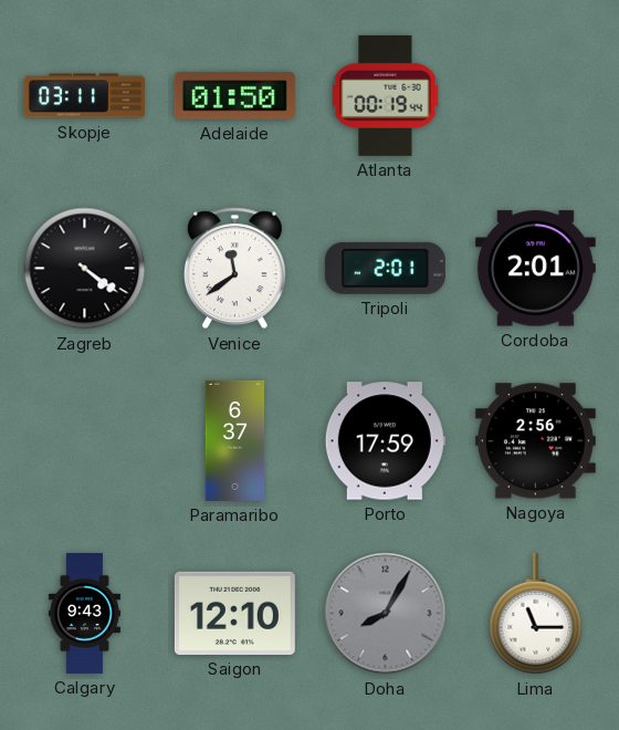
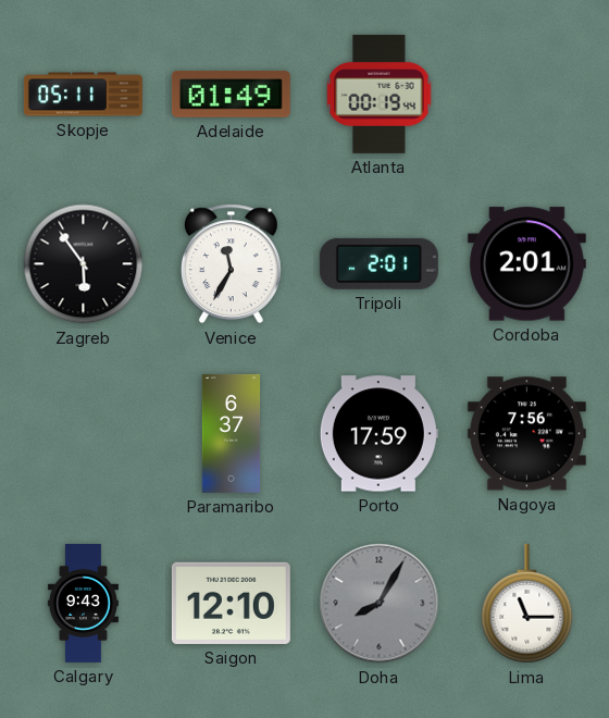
Skopje: 03:11 -> 05:11
Adelaide: 01:50 -> 01:49
Zagreb: 4:21 -> 5:54
Venice: 11:39 -> 11:35
Nagoya: 2:56 -> 7:56
